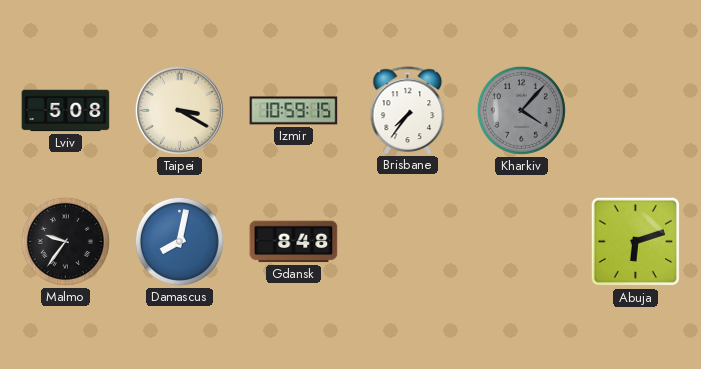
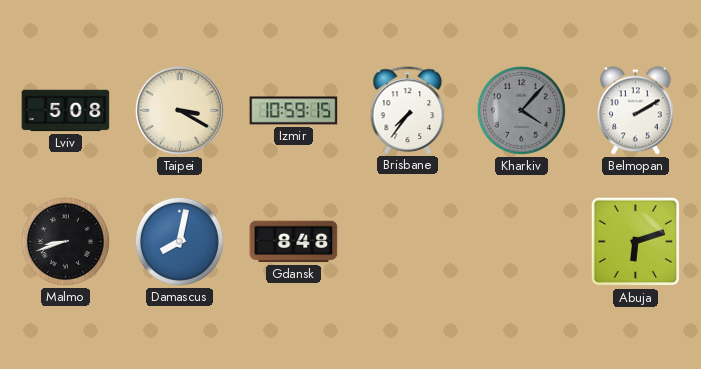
Belmopan: none -> 2:10
Malmo: 9:36 -> 8:42
